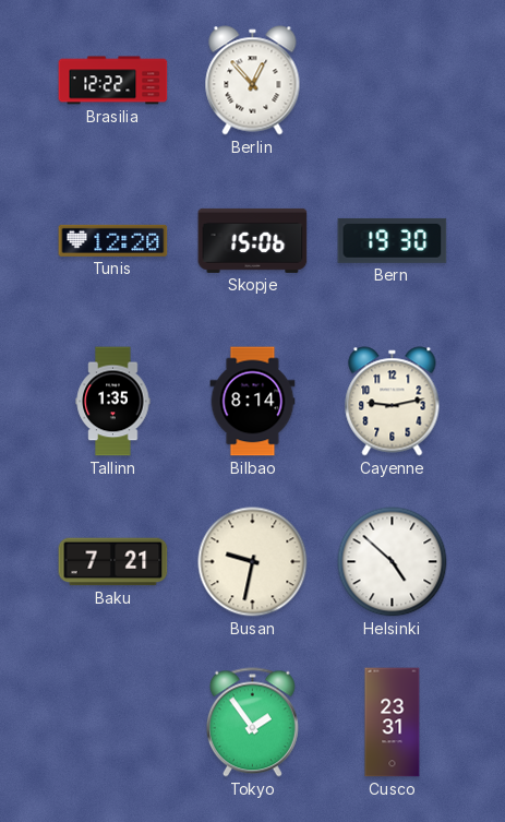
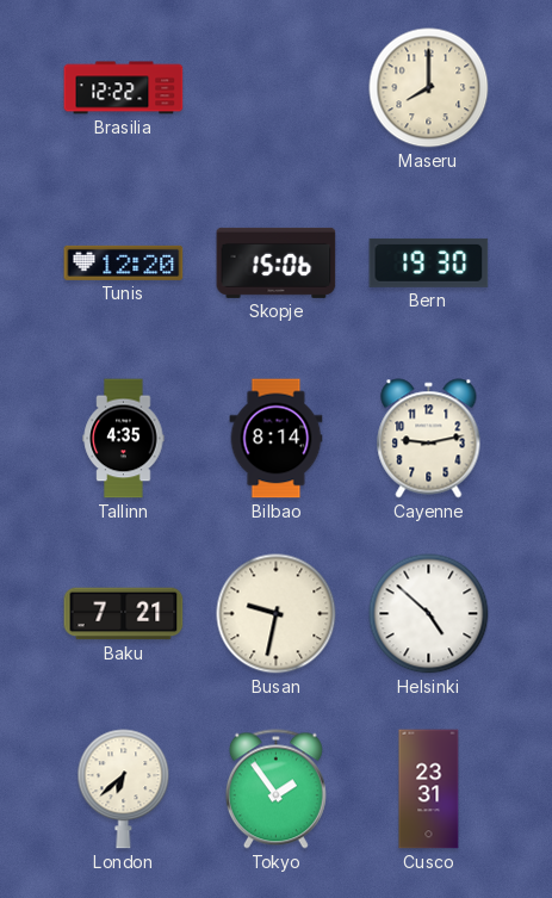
Berlin: 12:53 -> none
Maseru: none -> 8:00
Tallinn: 1:35 -> 4:35
London: none -> 6:38
